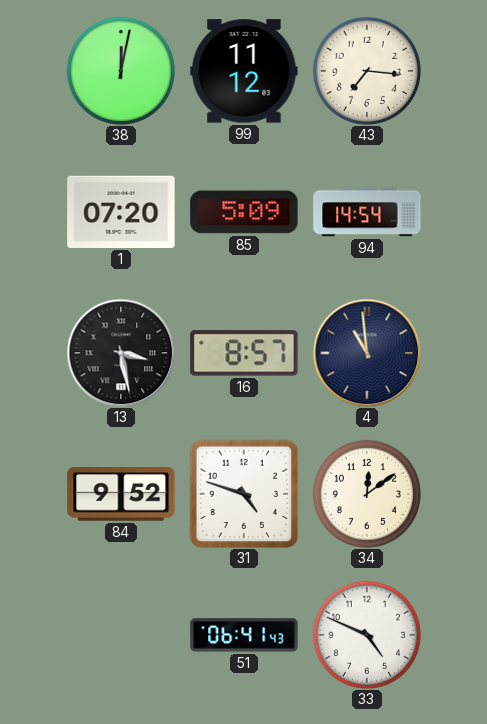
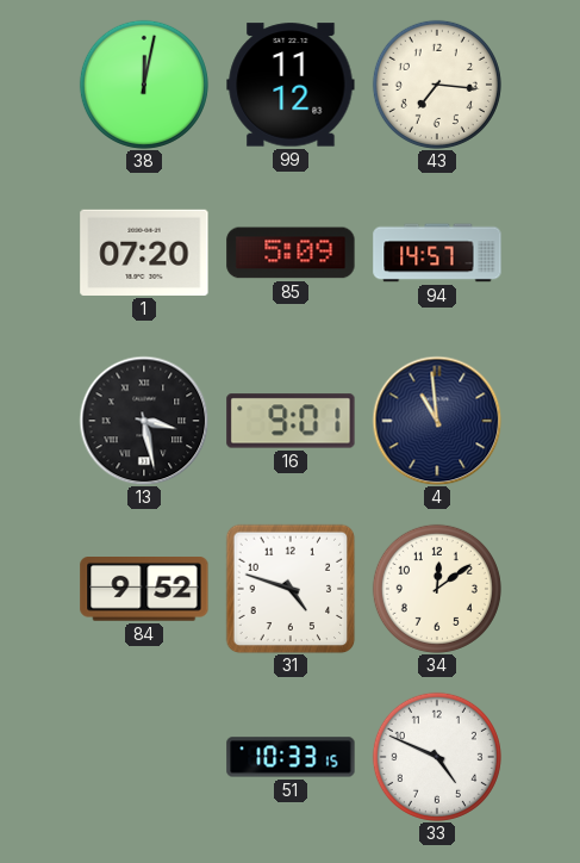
94: 14:54 -> 14:57
16: 8:57 -> 9:01
51: 06:41 -> 10:33
